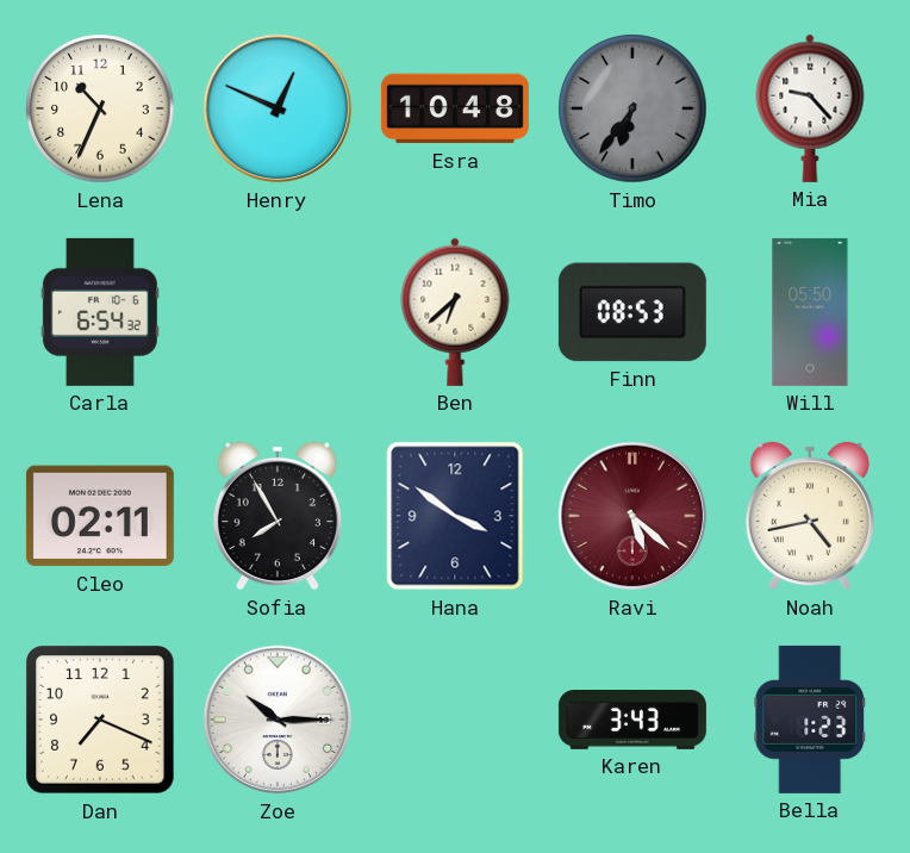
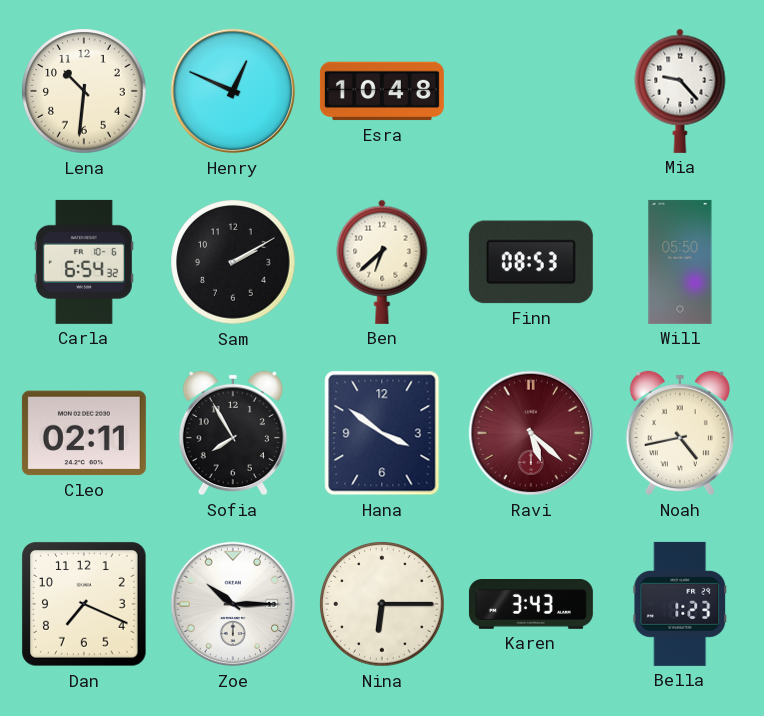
Lena: 10:34 -> 10:31
Timo: 6:36 -> none
Sam: none -> 2:10
Nina: none -> 6:15
